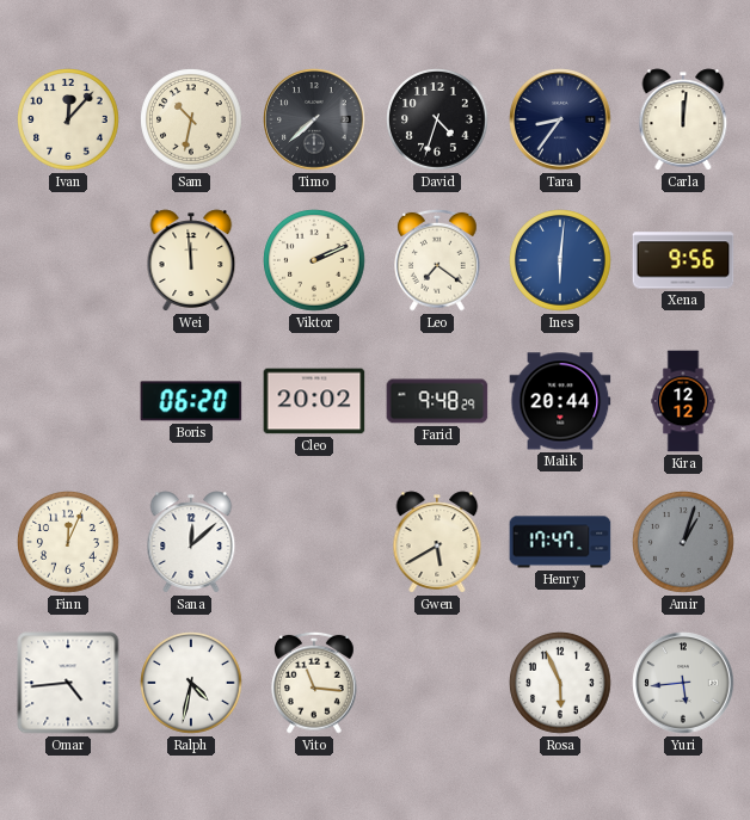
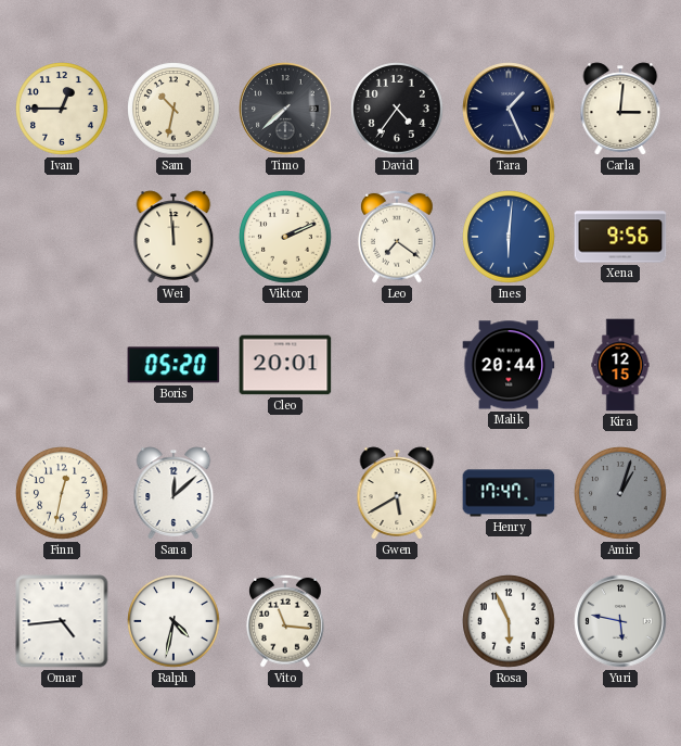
Ivan: 12:07 -> 12:45
David: 4:33 -> 4:36
Tara: 8:36 -> 1:26
Carla: 12:01 -> 3:01
Boris: 06:20 -> 05:20
Cleo: 20:02 -> 20:01
Farid: 9:48 -> none
Kira: 12:12 -> 12:15
Finn: 12:04 -> 12:32
Yuri: 5:44 -> 5:47
